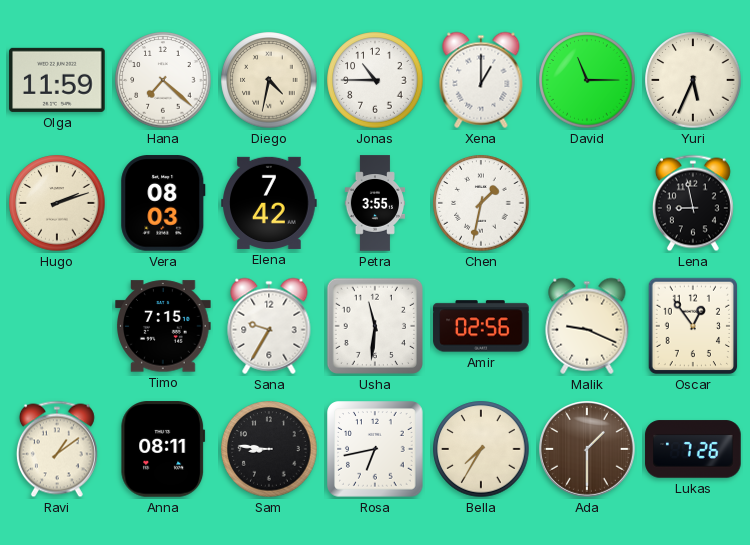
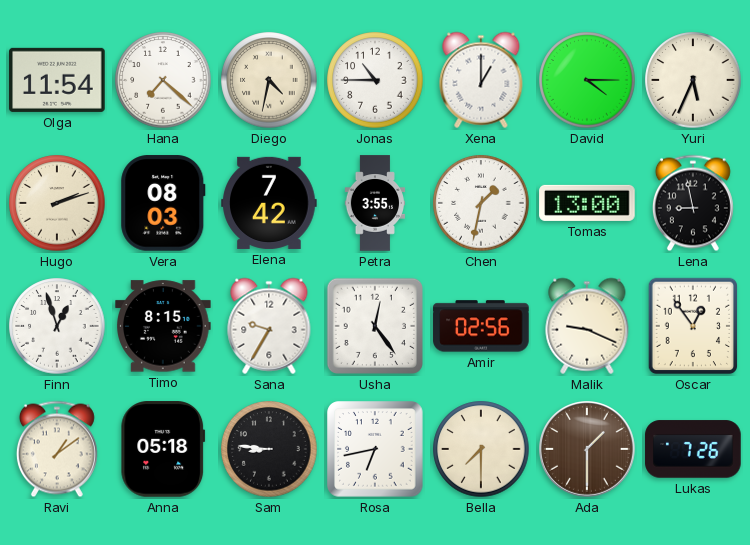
Olga: 11:59 -> 11:54
David: 11:15 -> 4:15
Tomas: none -> 13:00
Finn: none -> 12:57
Timo: 7:15 -> 8:15
Usha: 11:31 -> 12:24
Anna: 08:11 -> 05:18
Bella: 7:35 -> 7:30
